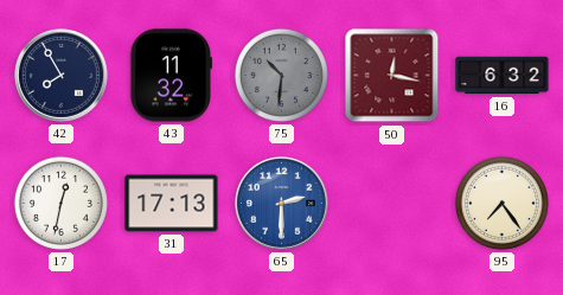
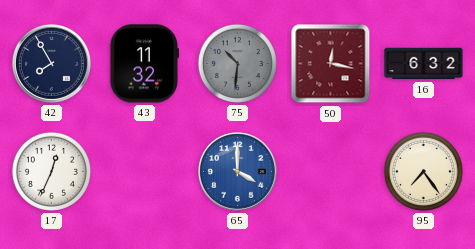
17: 12:32 -> 12:34
31: 17:13 -> none
65: 2:30 -> 4:00
